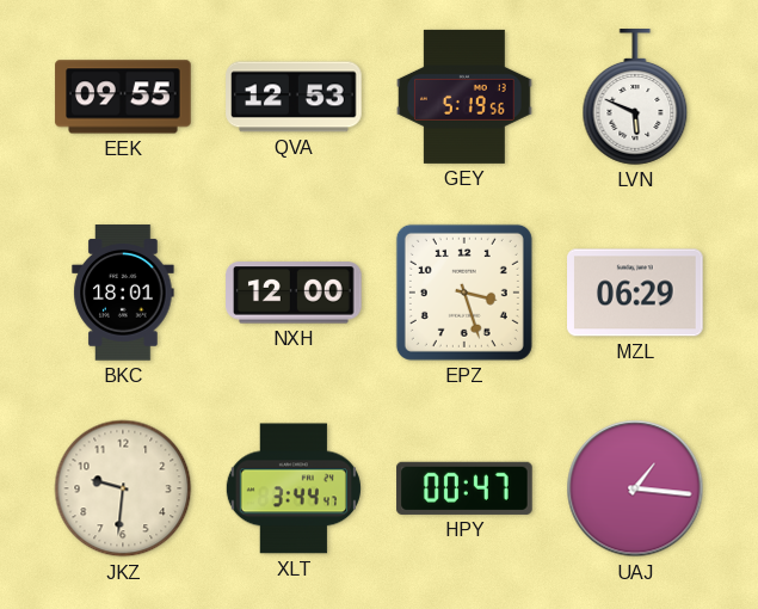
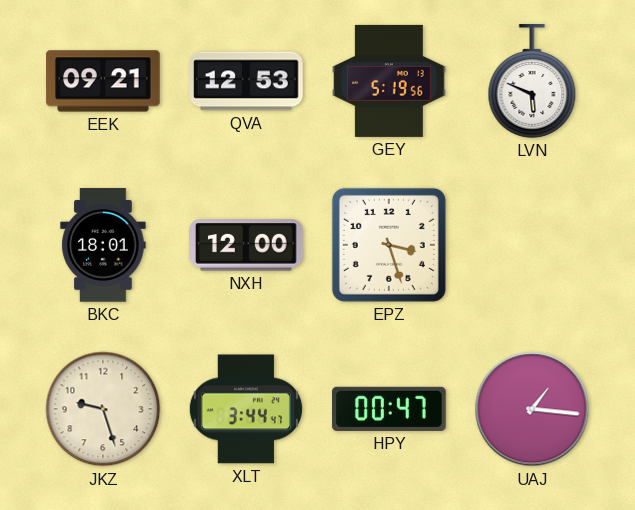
EEK: 09:55 -> 09:21
MZL: 06:29 -> none
JKZ: 9:31 -> 9:27
